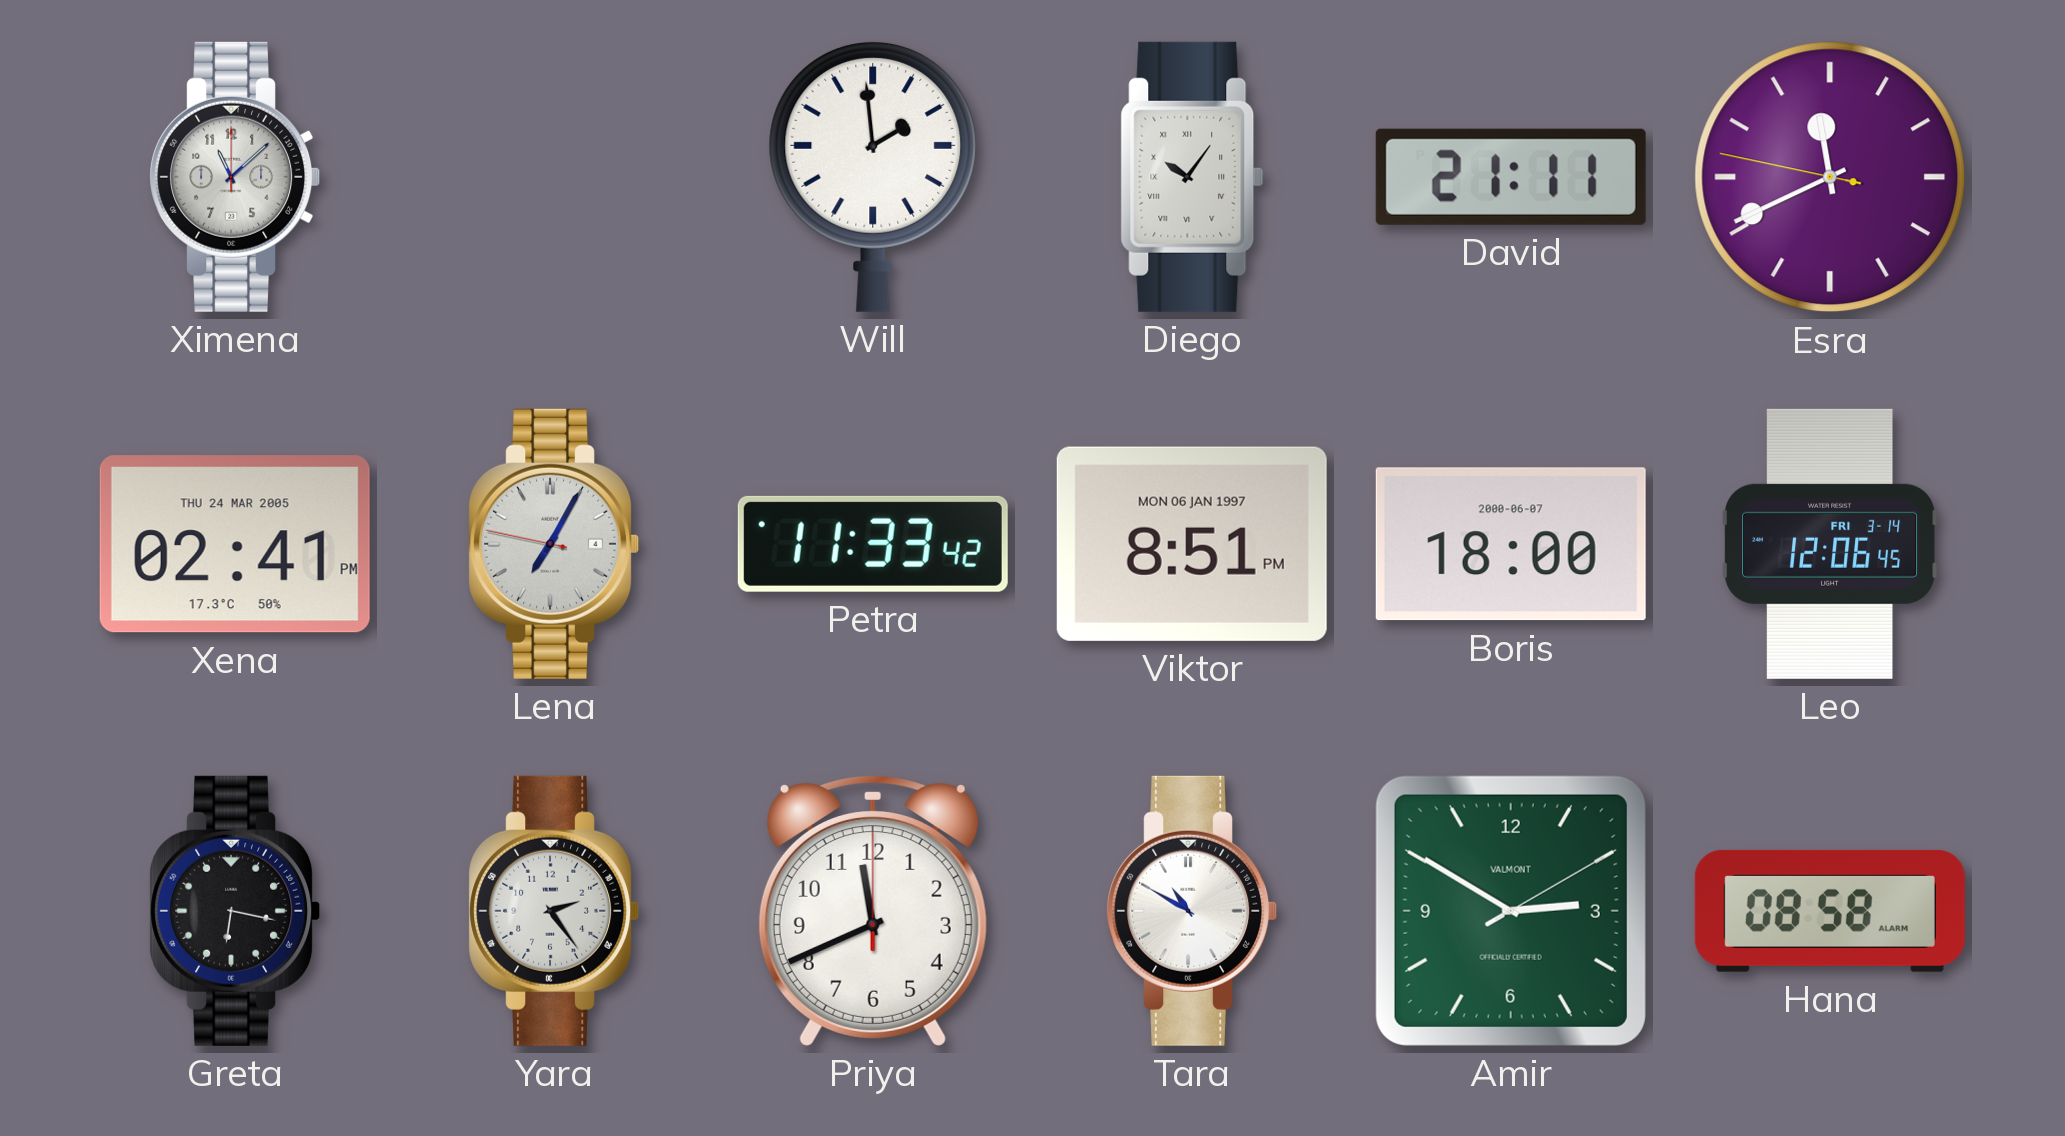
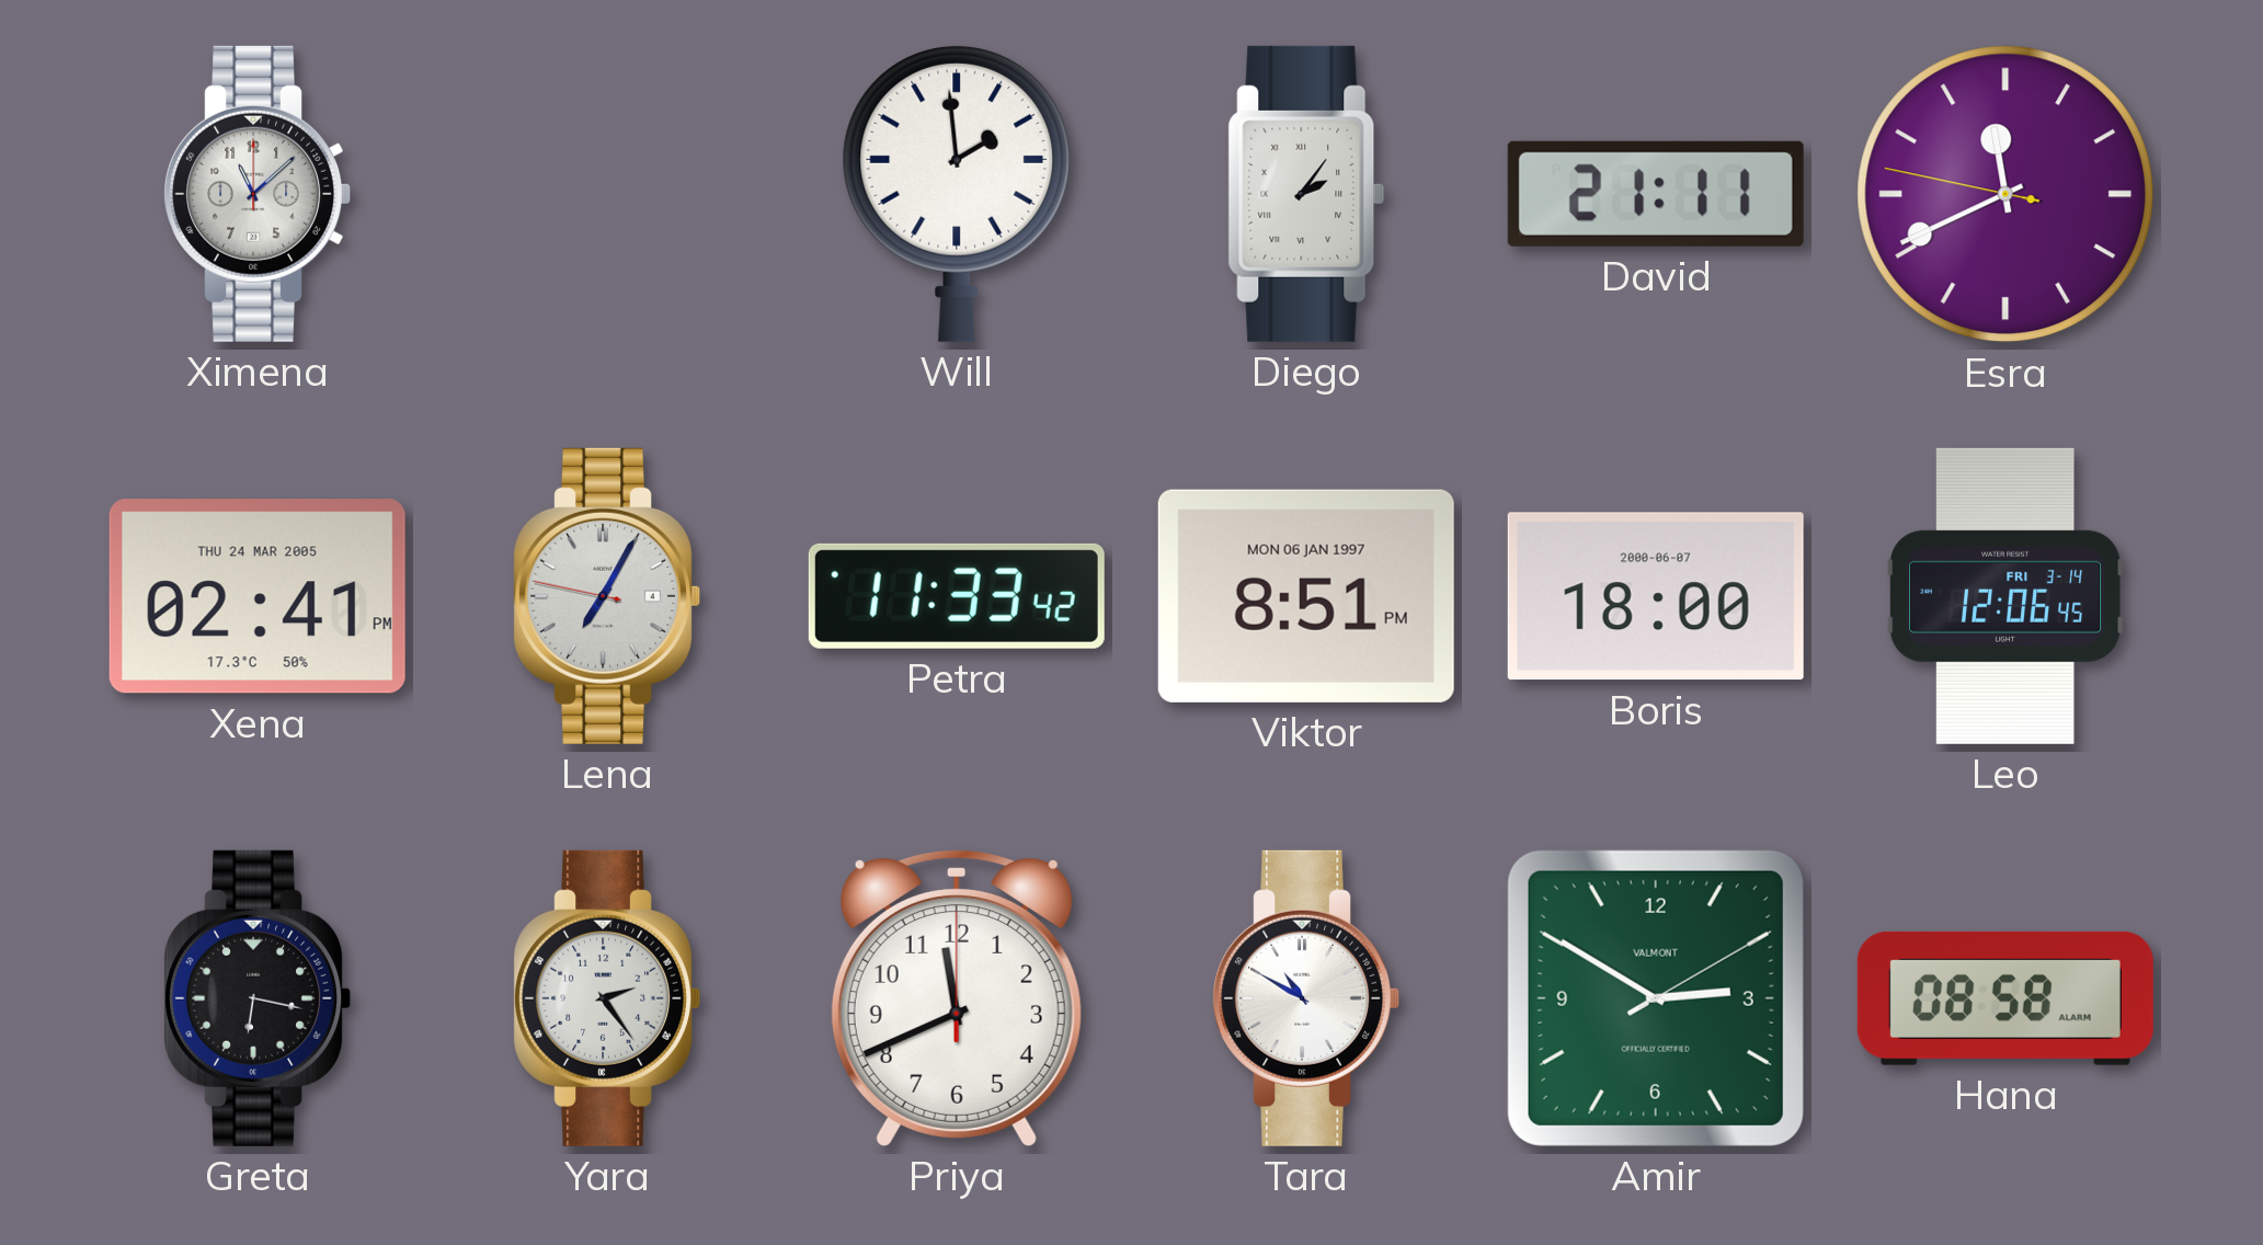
Diego: 10:06 -> 2:06
